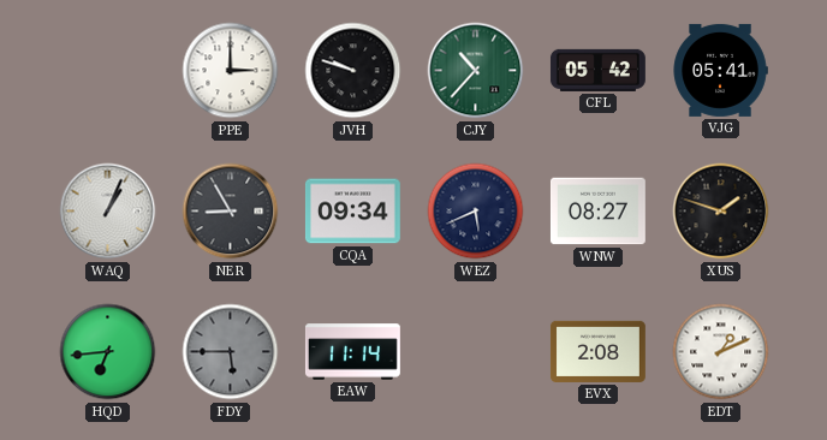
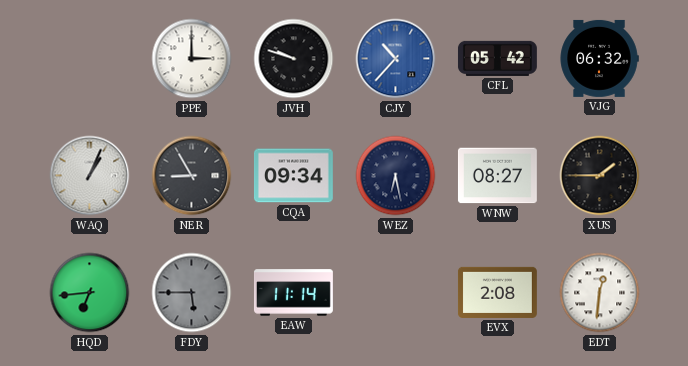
CJY dial: green -> blue
VJG: 05:41 -> 06:32
WEZ: 5:41 -> 6:28
XUS: 1:48 -> 1:45
EDT: 1:11 -> 12:31
